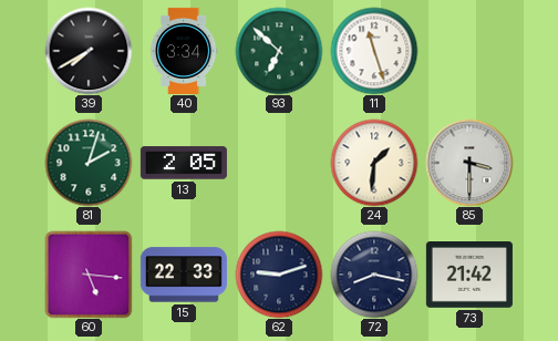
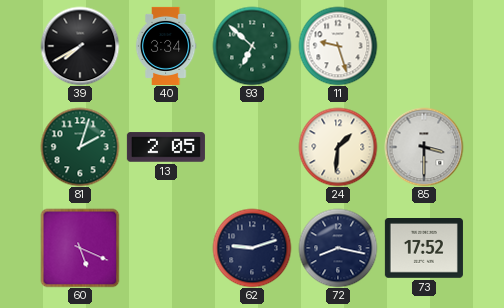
11: 11:27 -> 9:27
60: 5:16 -> 5:19
15: 22:33 -> none
73: 21:42 -> 17:52
